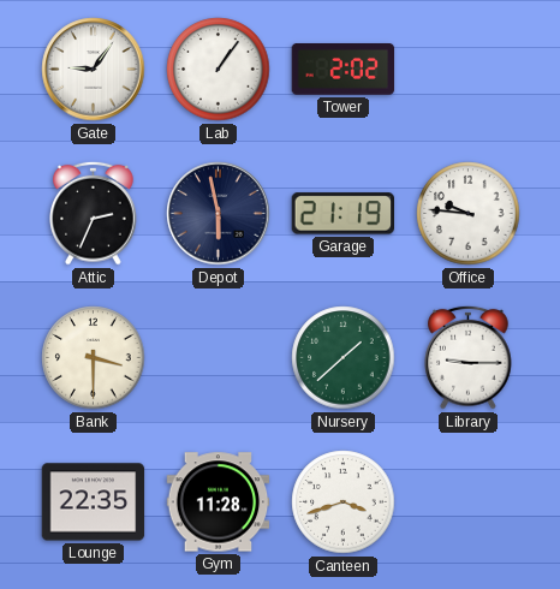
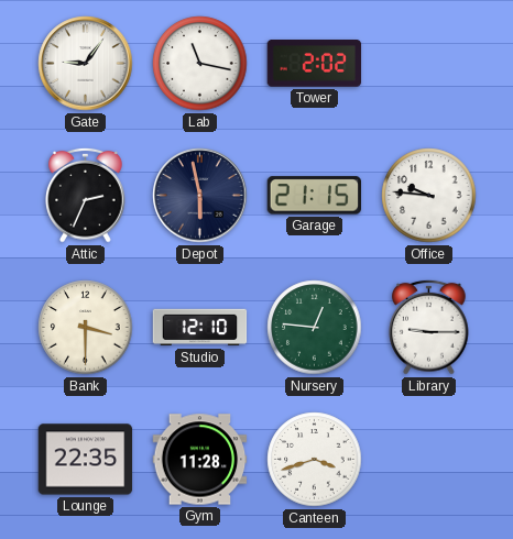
Lab: 1:06 -> 11:17
Garage: 21:19 -> 21:15
Studio: none -> 12:10
Nursery: 1:38 -> 12:46
